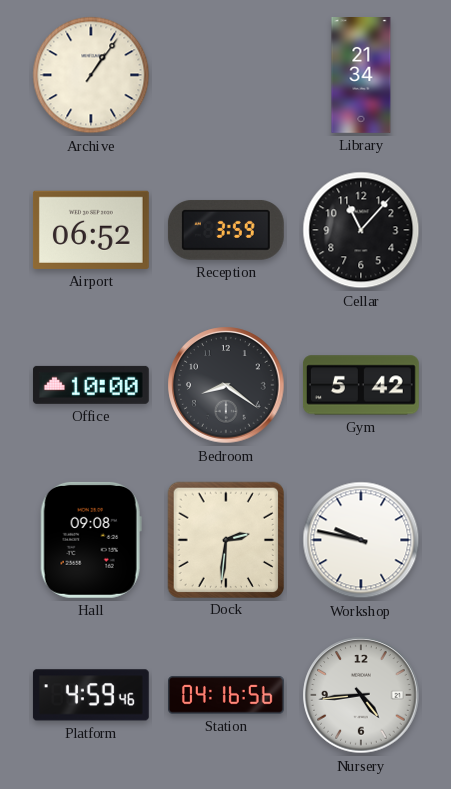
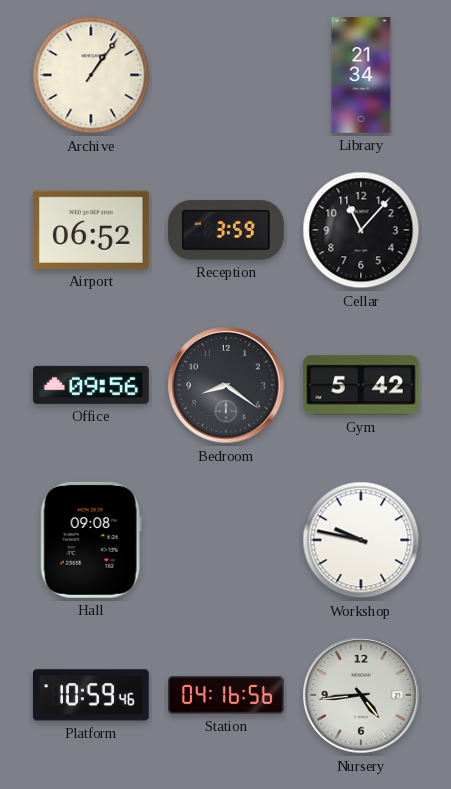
Office: 10:00 -> 09:56
Dock: 2:31 -> none
Platform: 4:59 -> 10:59
